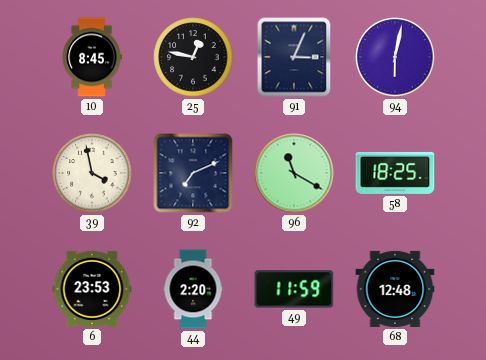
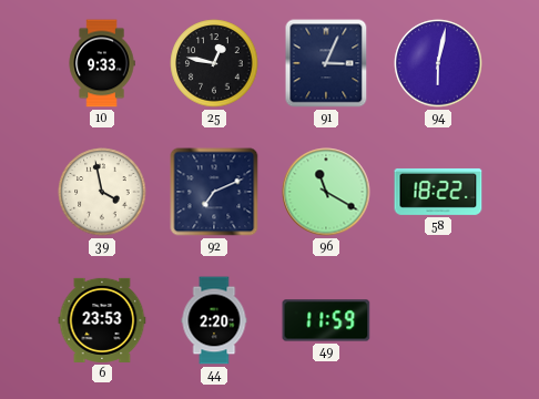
10: 8:45 -> 9:33
58: 18:25 -> 18:22
68: 12:48 -> none
